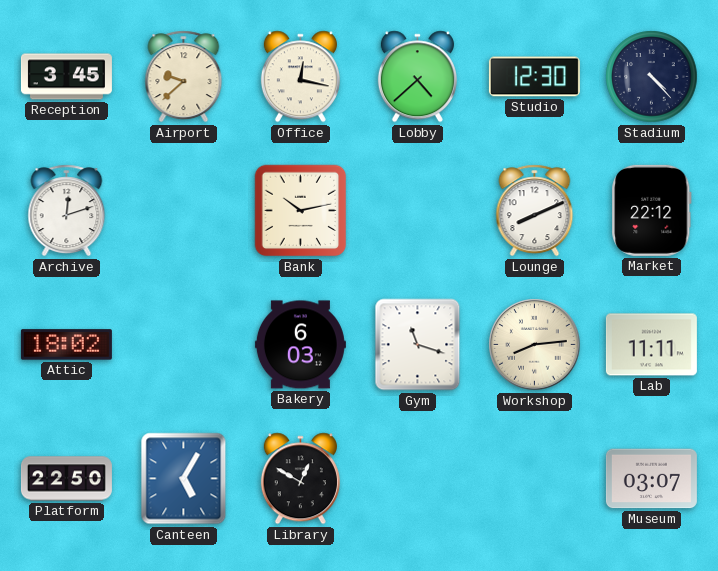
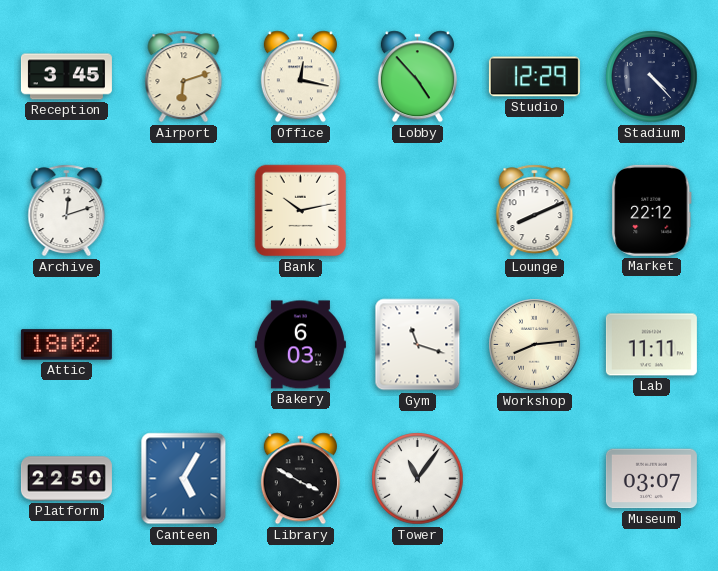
Airport: 9:38 -> 6:12
Lobby: 4:38 -> 4:53
Studio: 12:30 -> 12:29
Library: 12:50 -> 3:50
Tower: none -> 11:06
